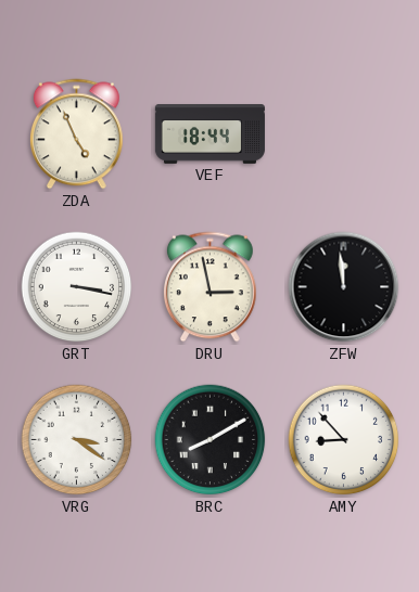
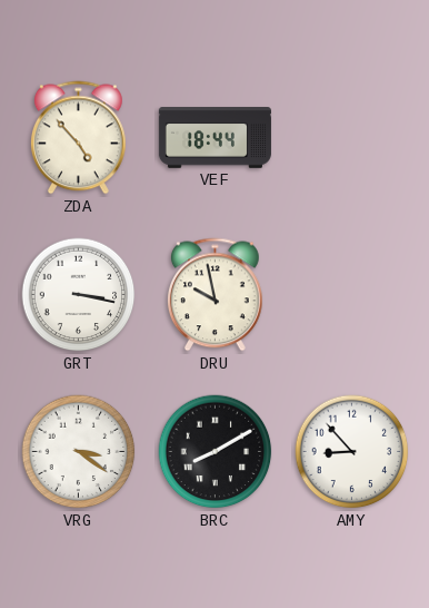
ZDA: 4:56 -> 4:53
DRU: 2:58 -> 9:58
ZFW: 11:59 -> none
